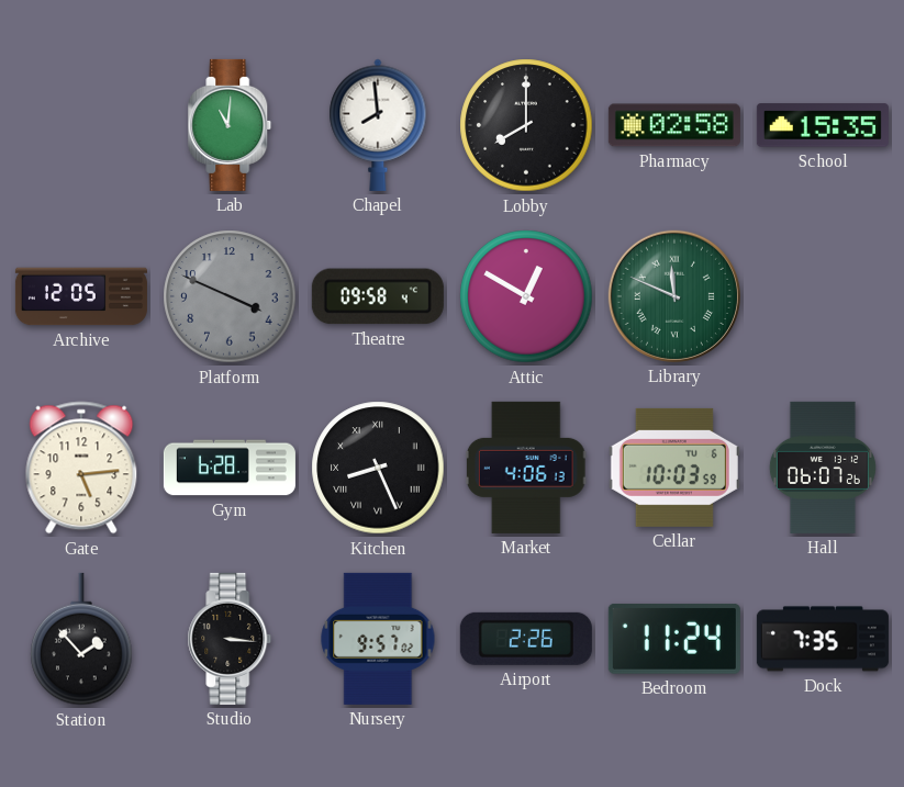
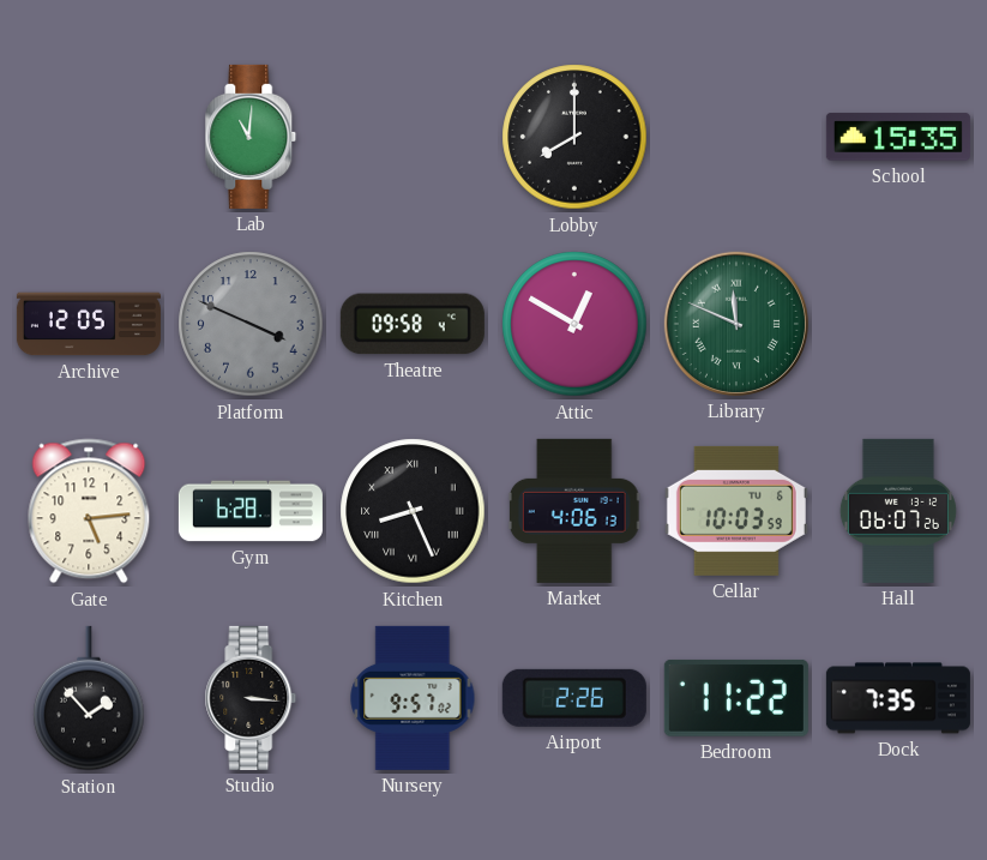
Chapel: 7:59 -> none
Pharmacy: 02:58 -> none
Bedroom: 11:24 -> 11:22
